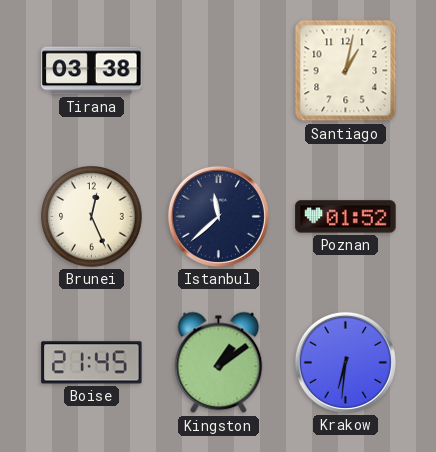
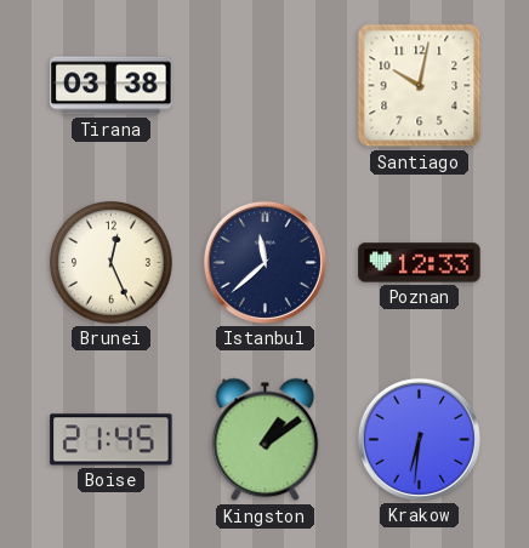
Santiago: 1:02 -> 10:02
Poznan: 01:52 -> 12:33
